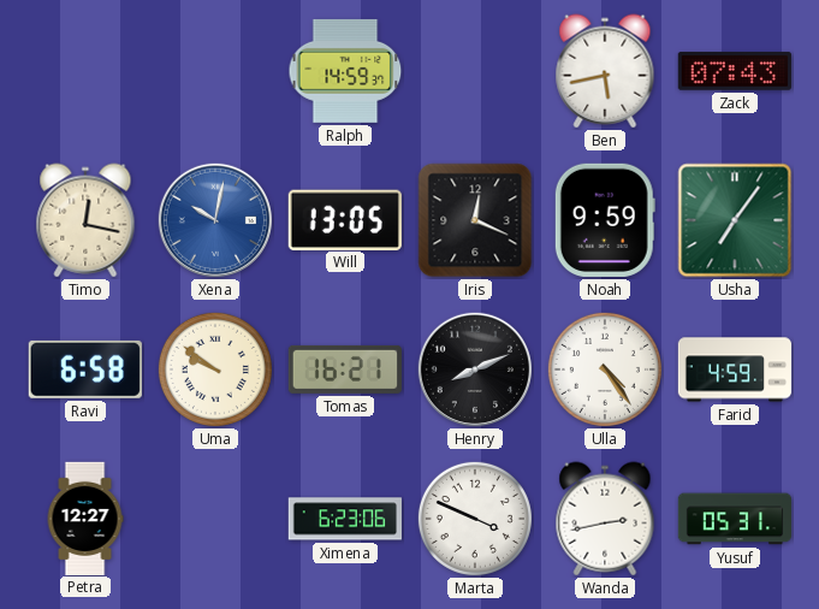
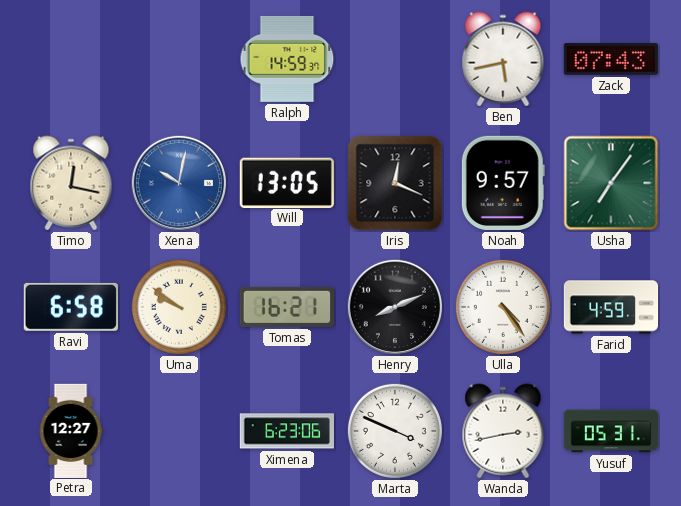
Noah: 9:59 -> 9:57
